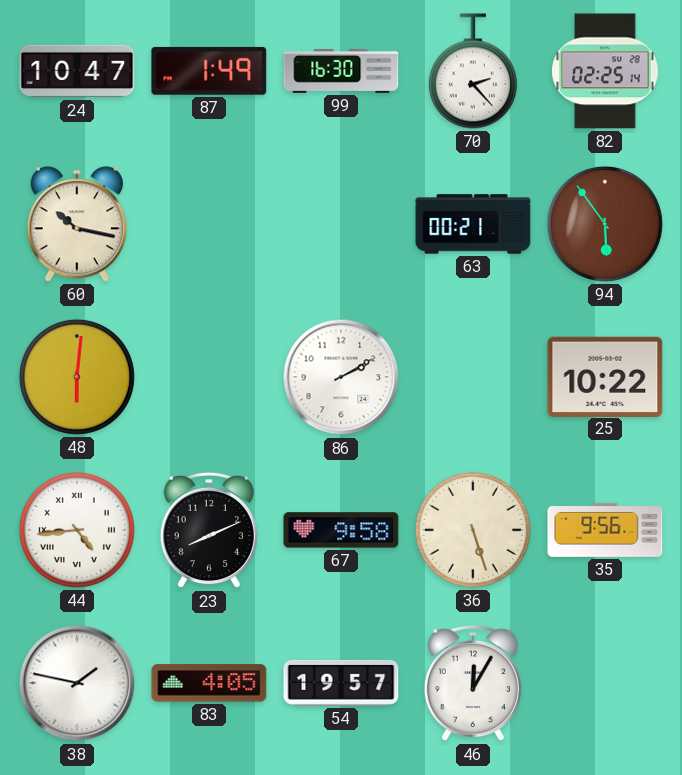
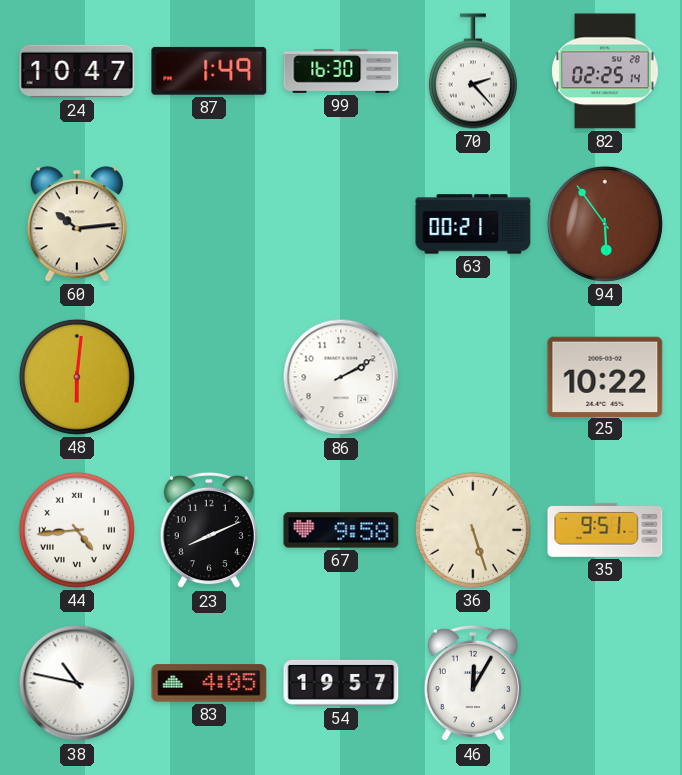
60: 10:17 -> 10:14
35: 9:56 -> 9:51
38: 1:47 -> 10:47
